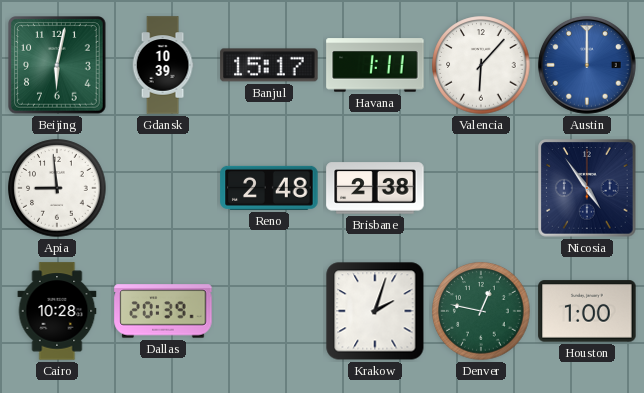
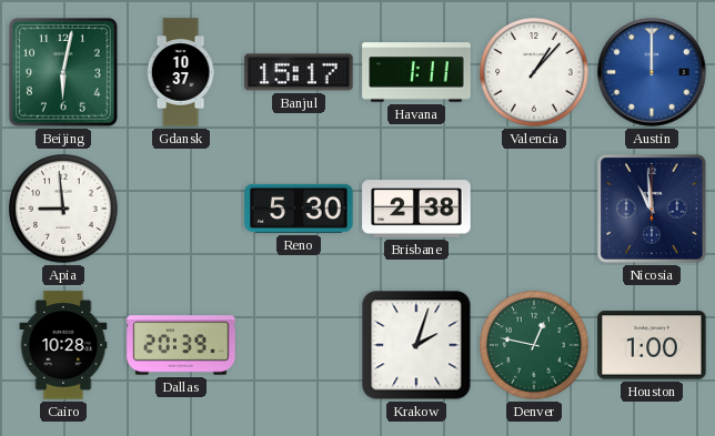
Gdansk: 10:39 -> 10:37
Valencia: 6:07 -> 1:07
Reno: 2:48 -> 5:30
Nicosia: 4:54 -> 10:59
